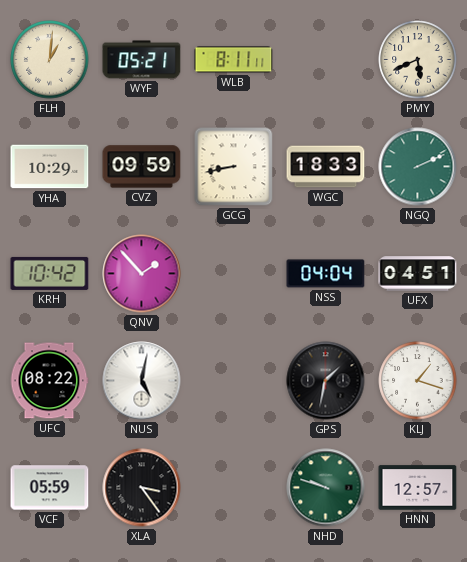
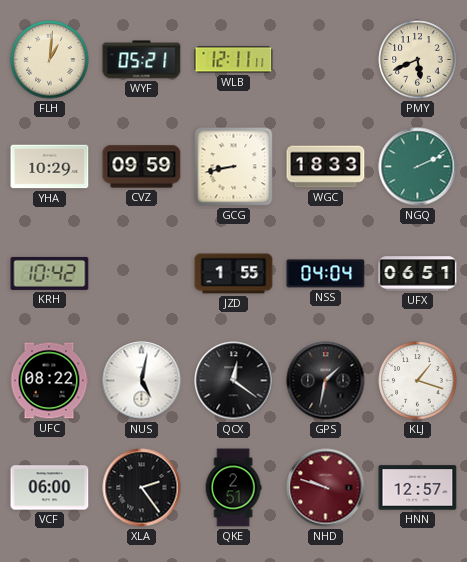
WLB: 8:11 -> 12:11
QNV: 1:53 -> none
JZD: none -> 1:55
UFX: 04:51 -> 06:51
QCX: none -> 12:21
VCF: 05:59 -> 06:00
XLA: 3:24 -> 2:24
QKE: none -> 2:51
NHD dial: green -> burgundy
